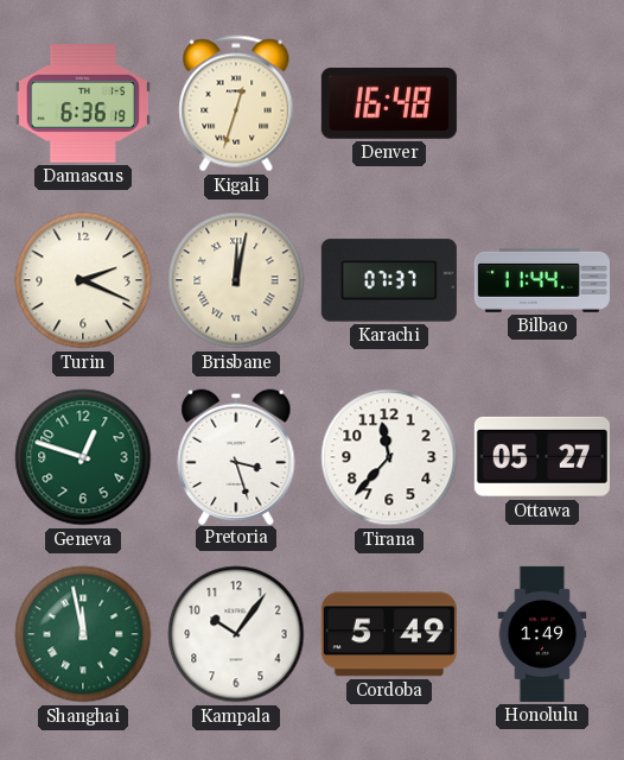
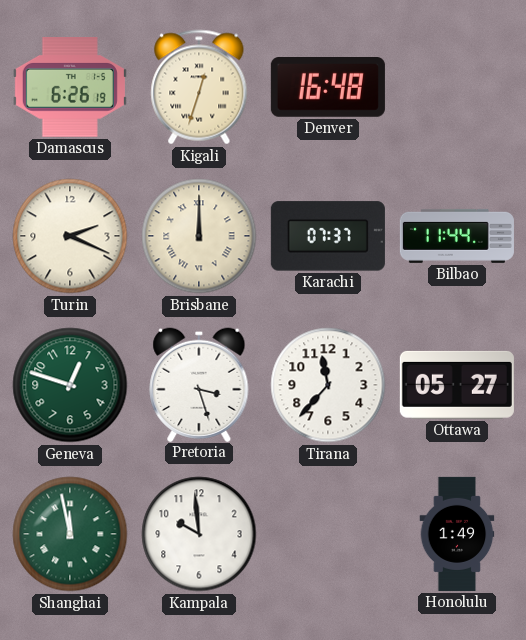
Damascus: 6:36 -> 6:26
Brisbane: 12:02 -> 12:00
Kampala: 10:06 -> 9:59
Cordoba: 5:49 -> none
